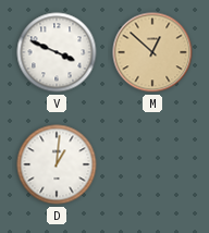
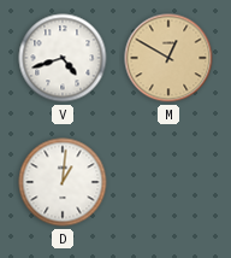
V: 3:49 -> 4:42
M: 12:52 -> 12:50
